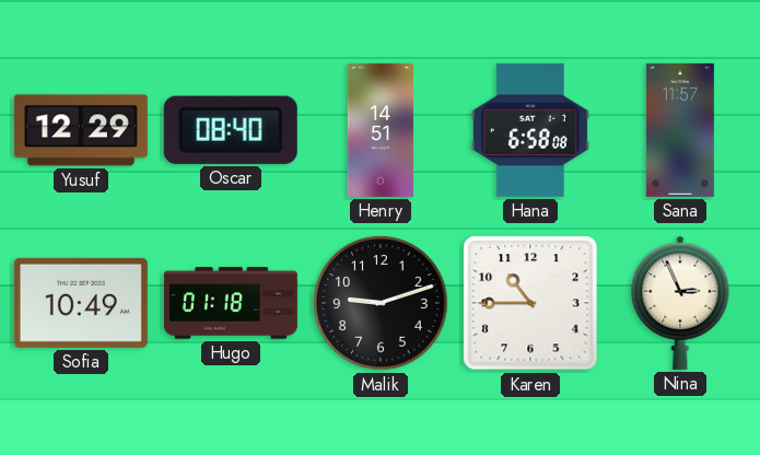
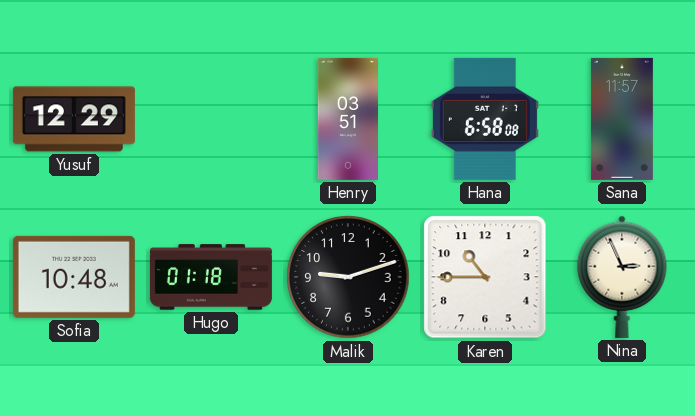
Oscar: 08:40 -> none
Henry: 14:51 -> 03:51
Sofia: 10:49 -> 10:48
